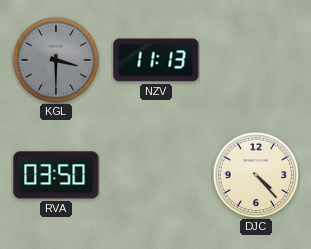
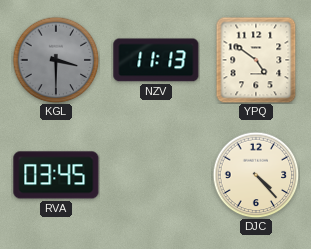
YPQ: none -> 4:51
RVA: 03:50 -> 03:45
